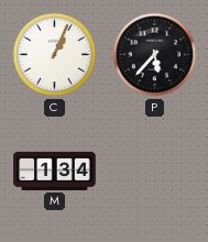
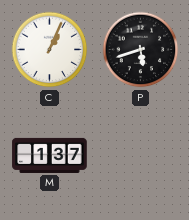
P: 5:37 -> 5:42
M: 1:34 -> 1:37
